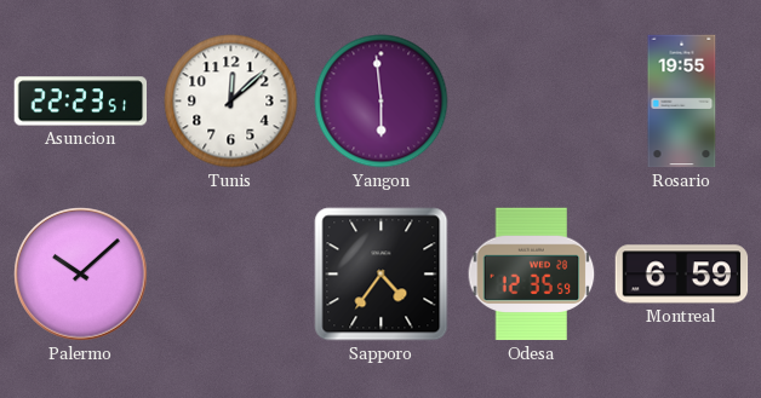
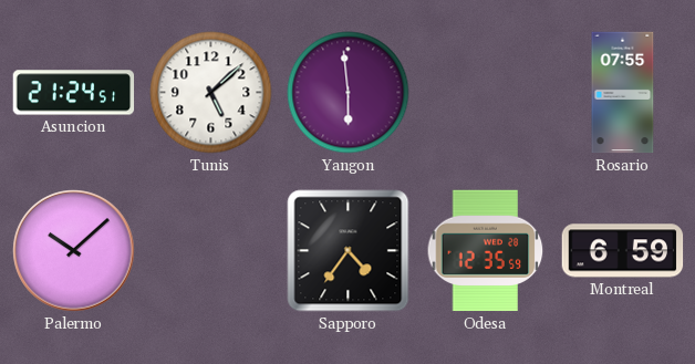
Asuncion: 22:23 -> 21:24
Tunis: 12:08 -> 5:08
Rosario: 19:55 -> 07:55
